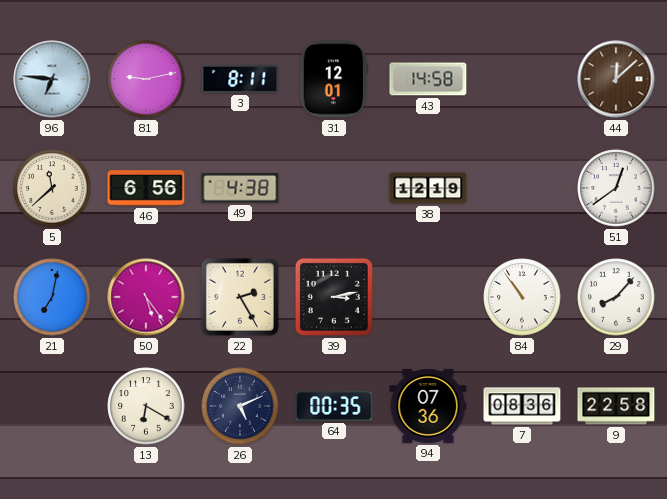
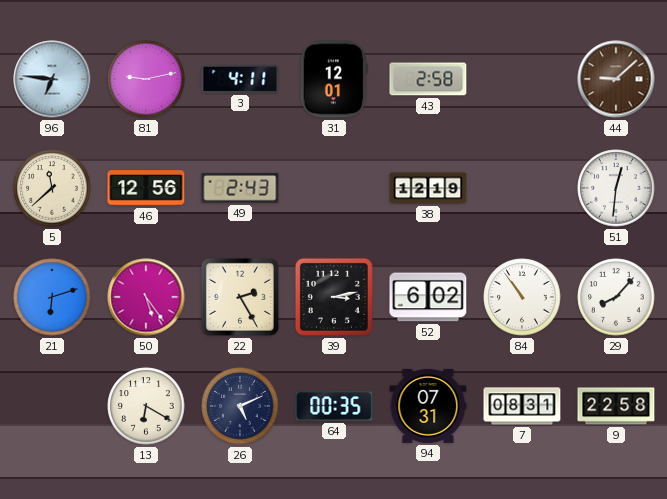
3: 8:11 -> 4:11
43: 14:58 -> 2:58
44: 12:08 -> 9:08
46: 6:56 -> 12:56
49: 4:38 -> 2:43
51: 12:39 -> 12:31
21: 7:02 -> 6:12
52: none -> 6:02
94: 07:36 -> 07:31
7: 08:36 -> 08:31
